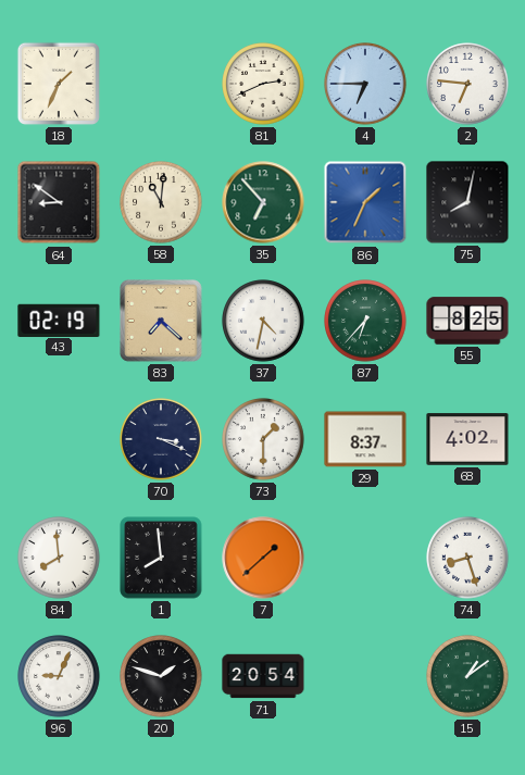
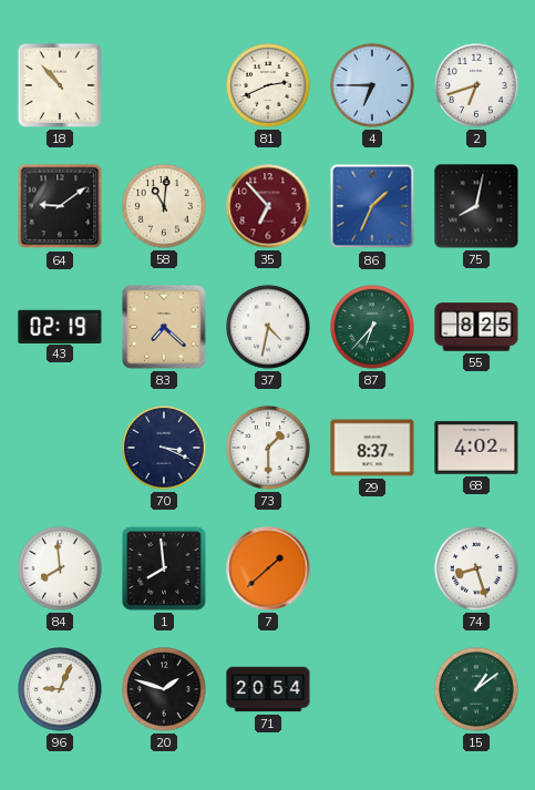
18: 1:34 -> 10:53
2: 6:46 -> 6:42
64: 8:51 -> 9:09
35 dial: green -> burgundy
